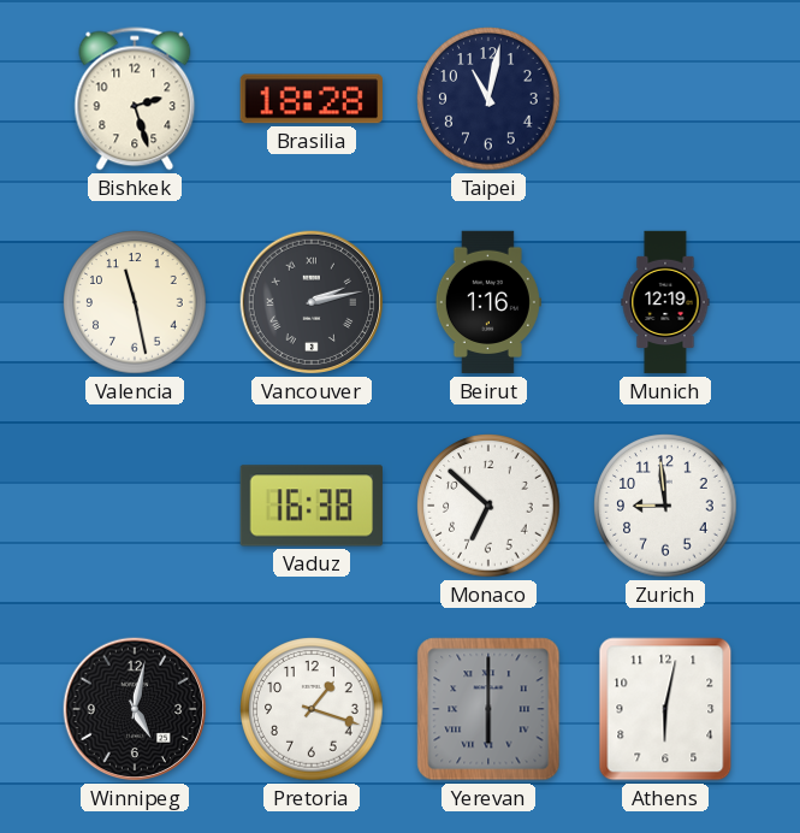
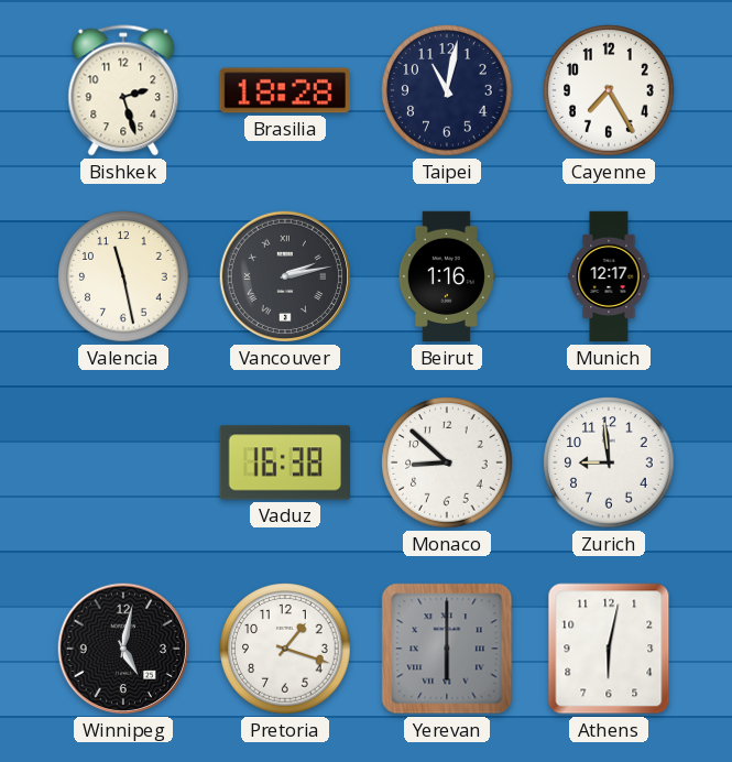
Cayenne: none -> 7:25
Munich: 12:19 -> 12:17
Monaco: 6:52 -> 8:52
